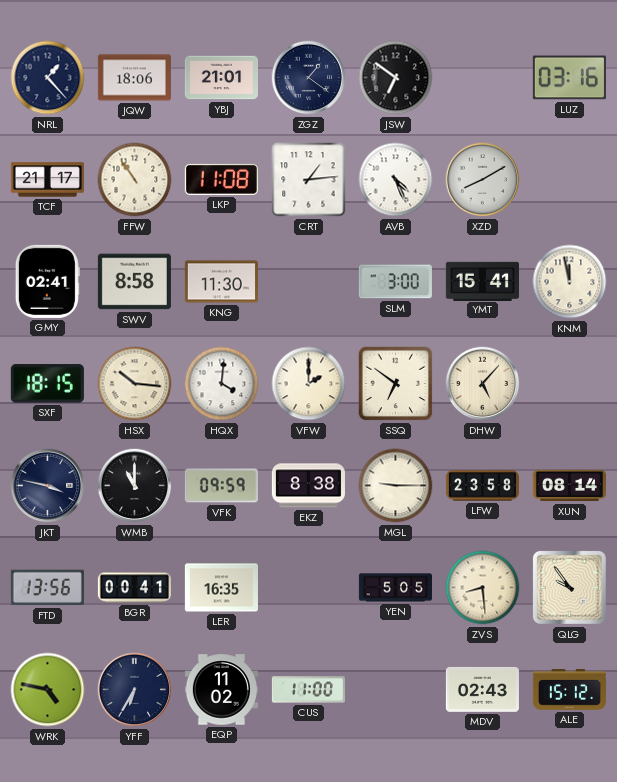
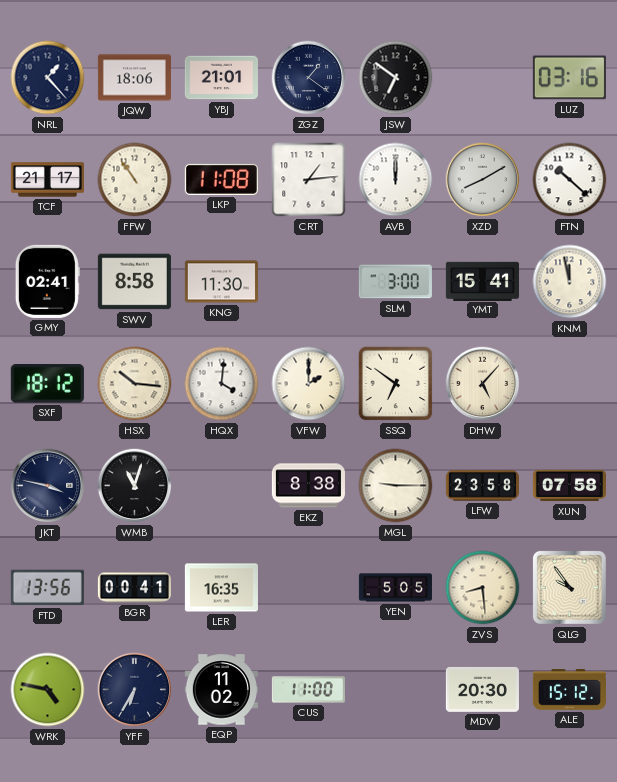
AVB: 4:26 -> 12:00
FTN: none -> 10:22
SXF: 18:15 -> 18:12
WMB: 11:00 -> 11:03
VFK: 09:59 -> none
XUN: 08:14 -> 07:58
MDV: 02:43 -> 20:30
